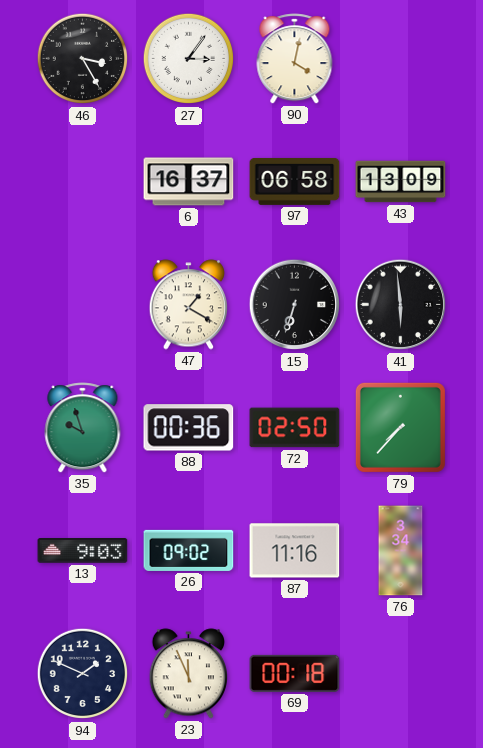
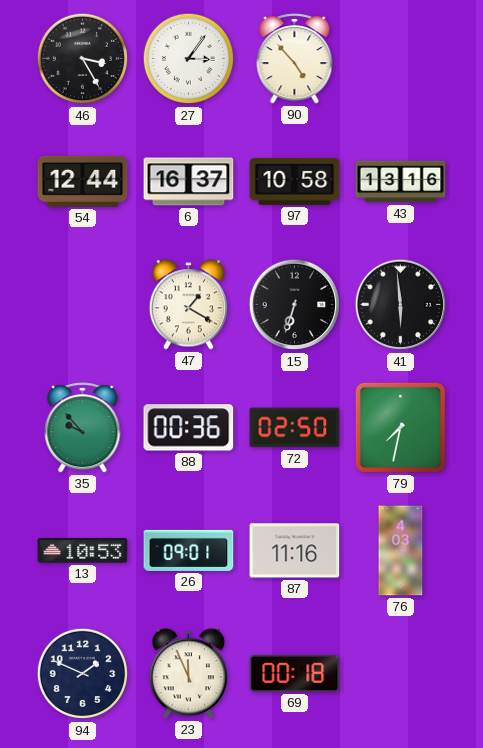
90: 4:02 -> 4:53
54: none -> 12:44
97: 06:58 -> 10:58
43: 13:09 -> 13:16
35: 9:57 -> 9:53
79: 7:37 -> 7:32
13: 9:03 -> 10:53
26: 09:02 -> 09:01
76: 3:34 -> 4:03
